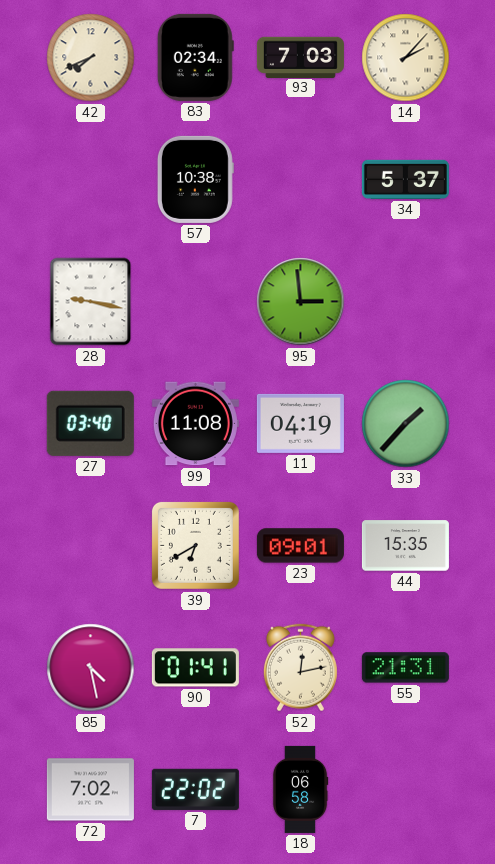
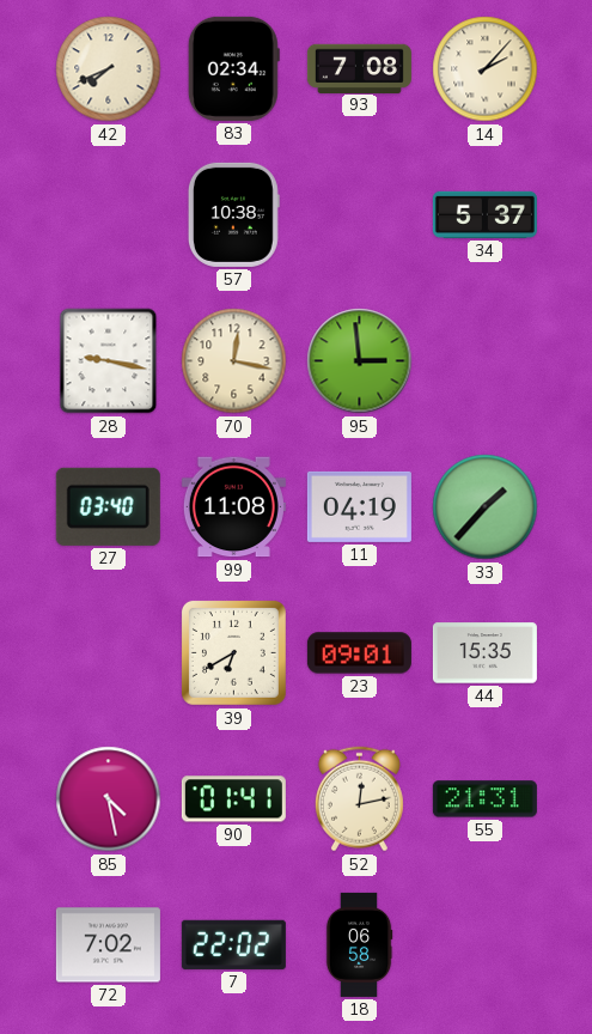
93: 7:03 -> 7:08
70: none -> 12:17
